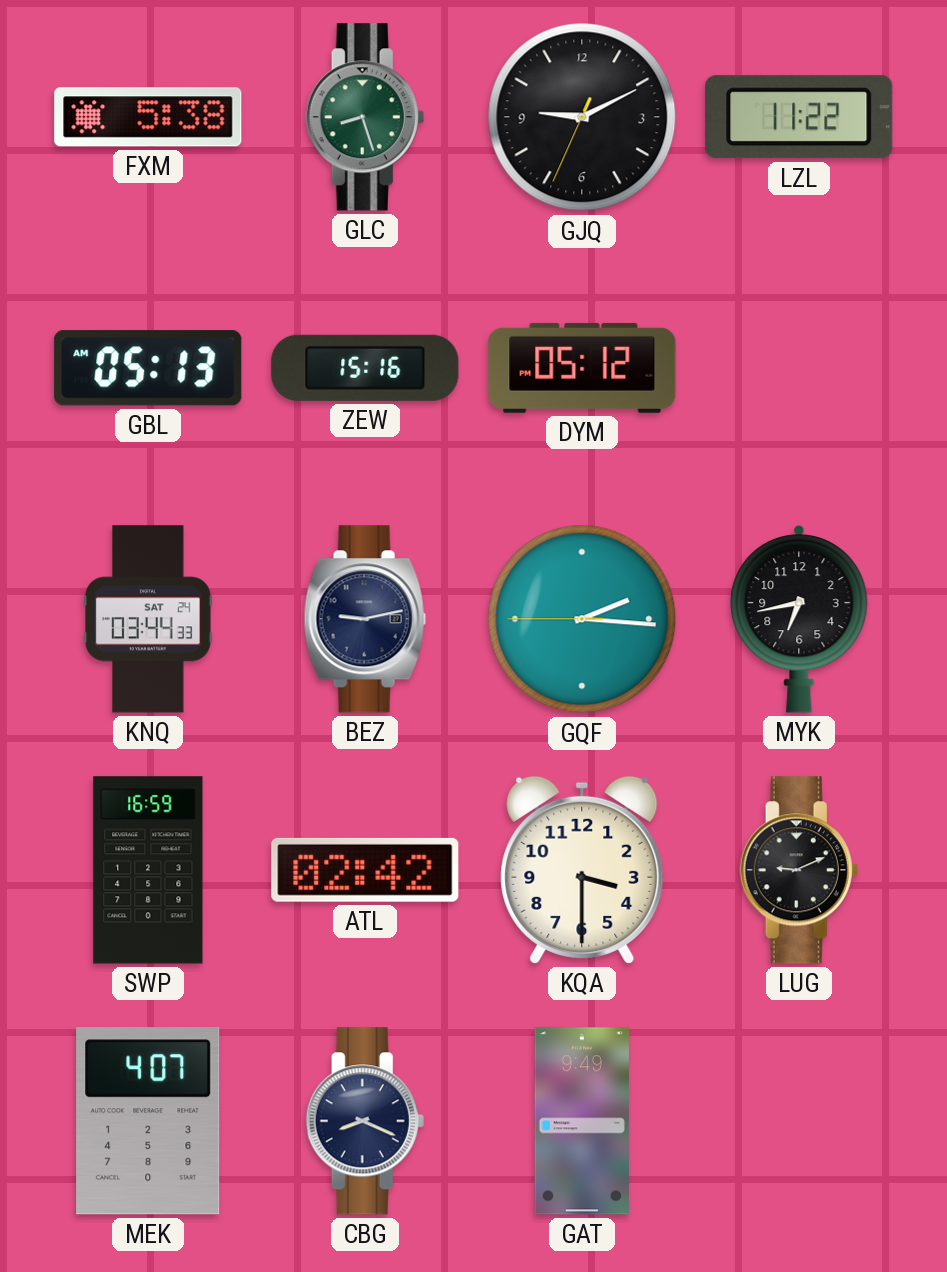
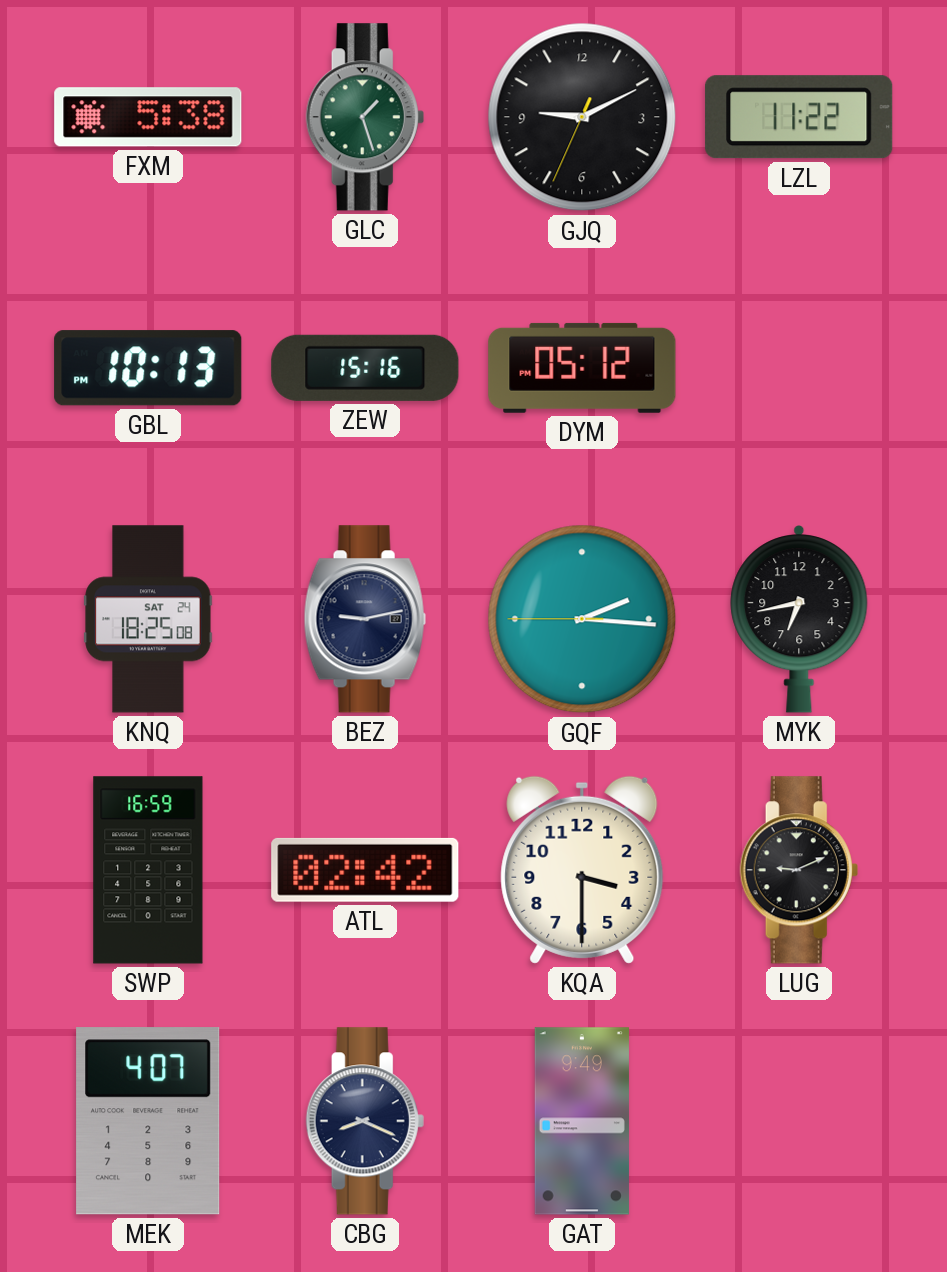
GLC: 8:27 -> 1:27
GBL: 05:13 -> 10:13
KNQ: 03:44 -> 18:25
